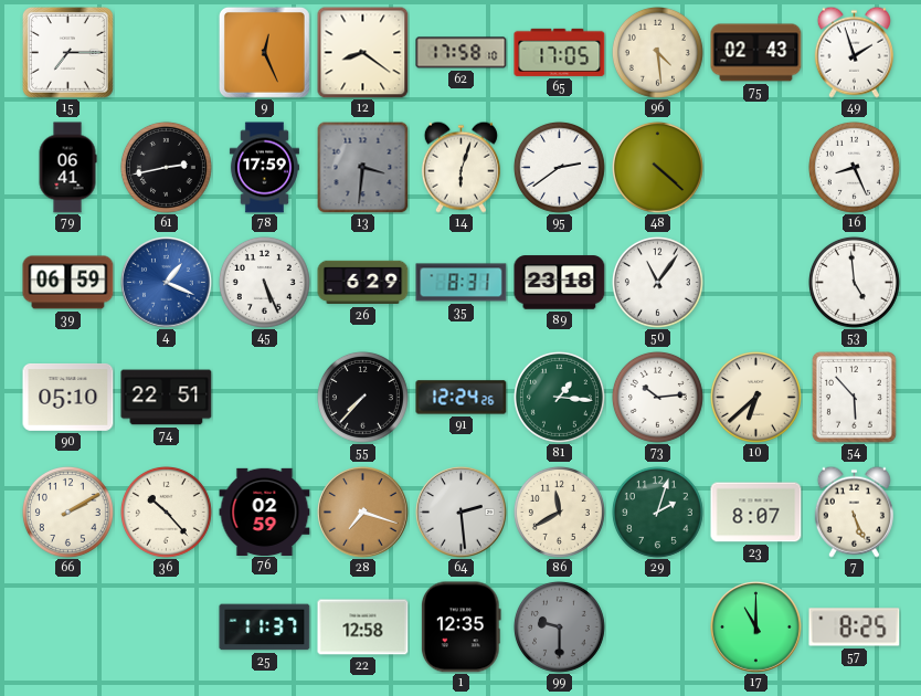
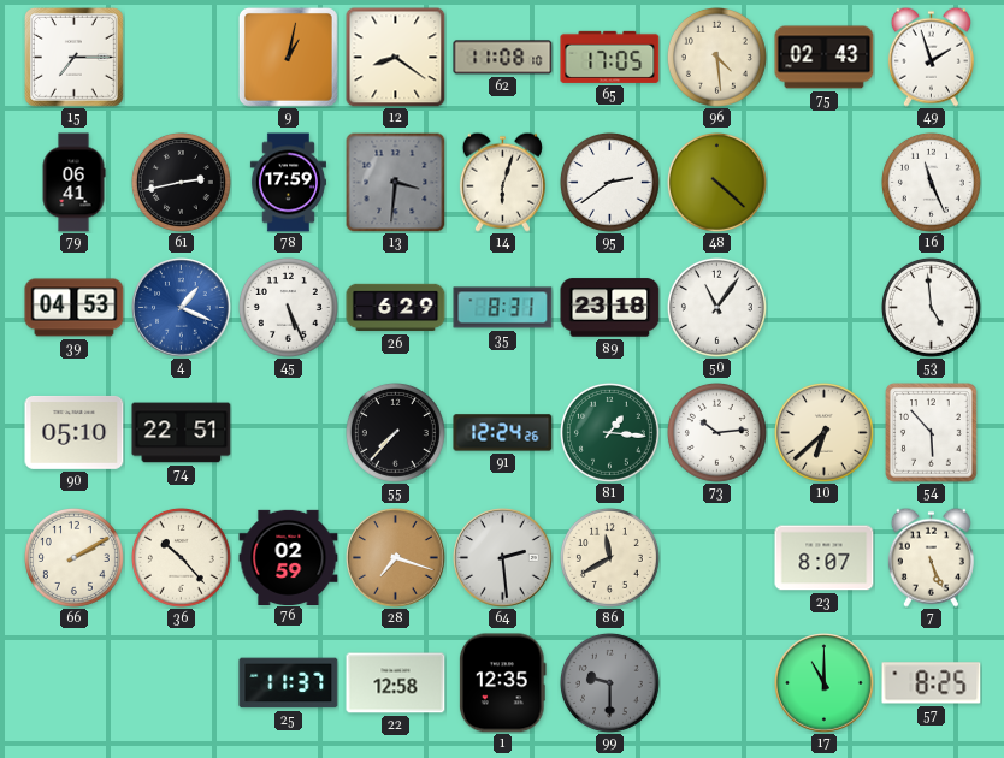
9: 12:26 -> 1:02
62: 17:58 -> 11:08
16: 8:26 -> 11:26
39: 06:59 -> 04:53
29: 2:03 -> none
